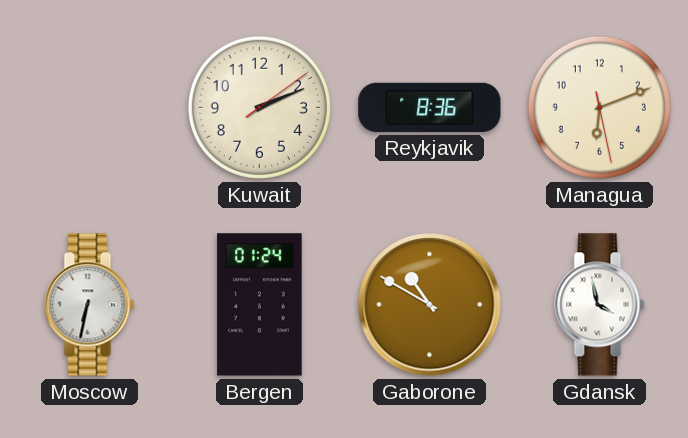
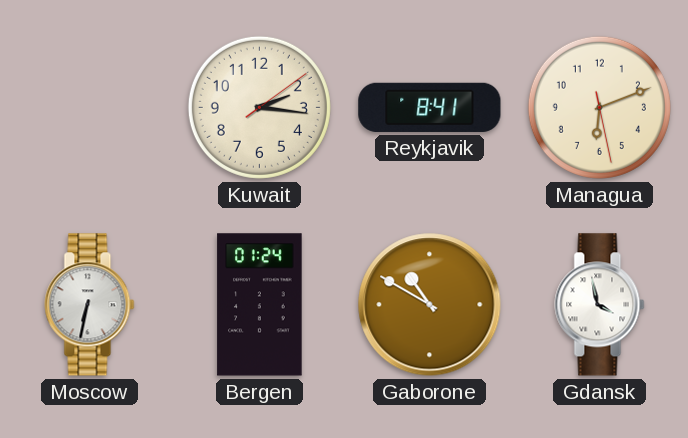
Kuwait: 2:11 -> 2:16
Reykjavik: 8:36 -> 8:41
